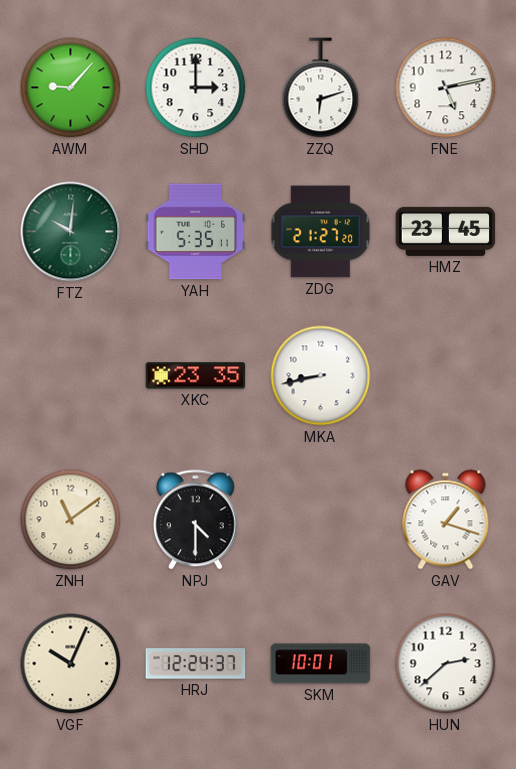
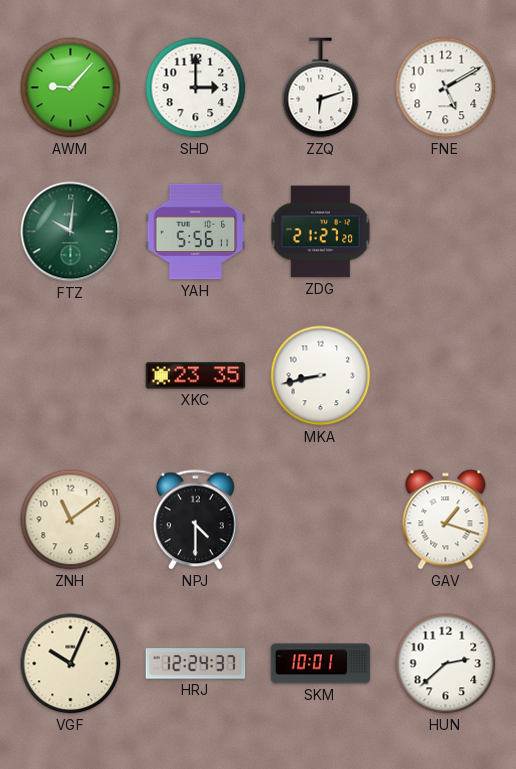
FNE: 5:13 -> 5:10
YAH: 5:35 -> 5:56
HMZ: 23:45 -> none
